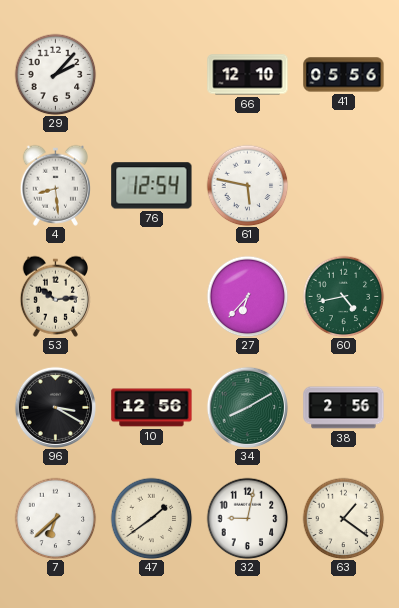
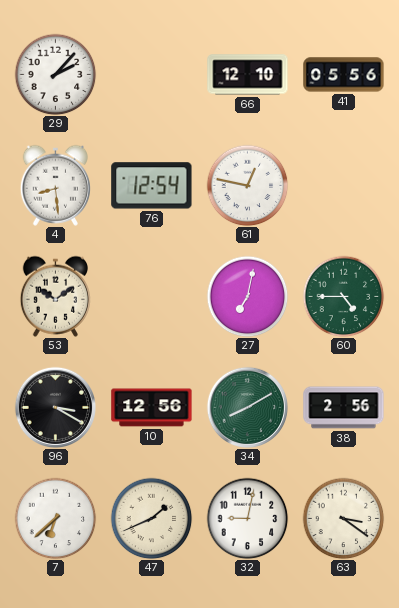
61: 5:47 -> 12:47
53: 10:14 -> 10:09
27: 6:37 -> 7:02
60: 4:43 -> 4:45
47: 1:39 -> 1:41
63: 1:21 -> 3:21
